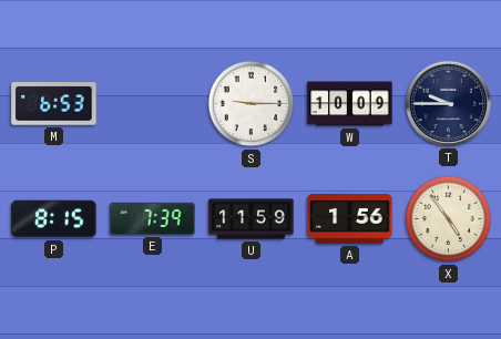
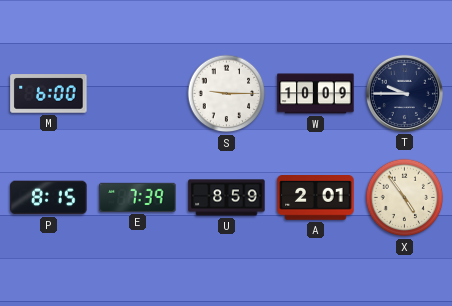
M: 6:53 -> 6:00
U: 11:59 -> 8:59
A: 1:56 -> 2:01
